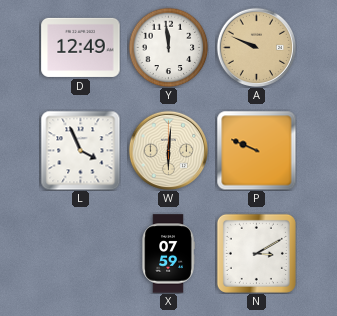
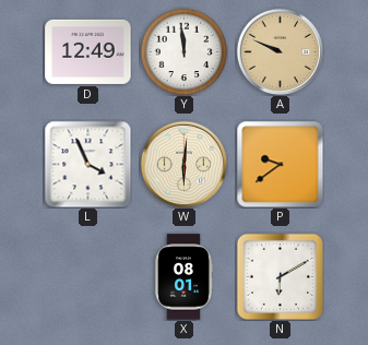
P: 9:49 -> 9:39
X: 07:59 -> 08:01
N: 3:10 -> 6:10
